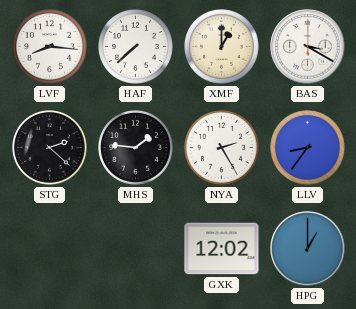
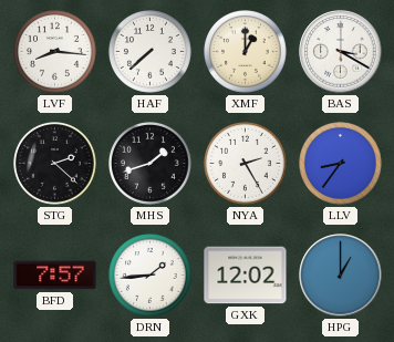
MHS: 1:46 -> 1:42
BFD: none -> 7:57
DRN: none -> 1:44
